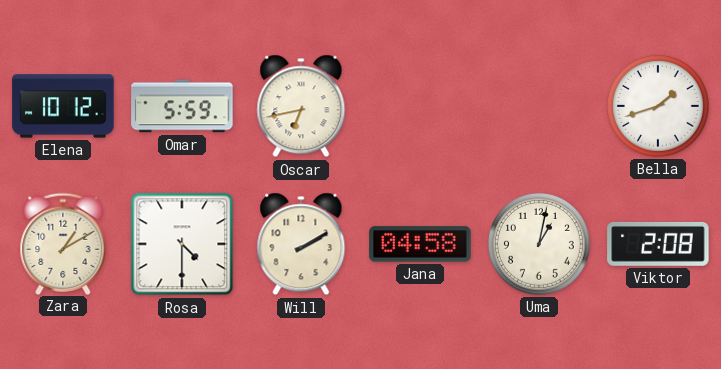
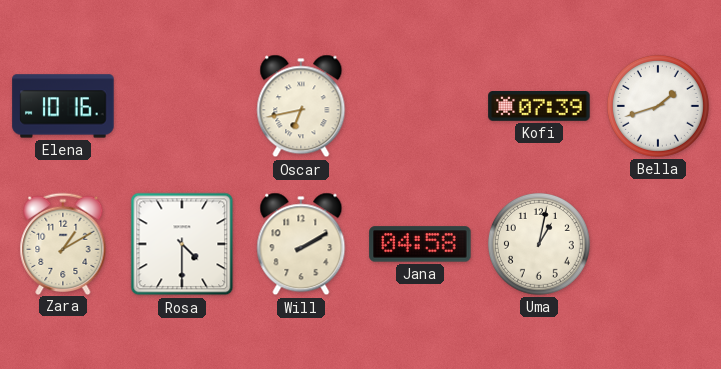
Elena: 10:12 -> 10:16
Omar: 5:59 -> none
Kofi: none -> 07:39
Viktor: 2:08 -> none
